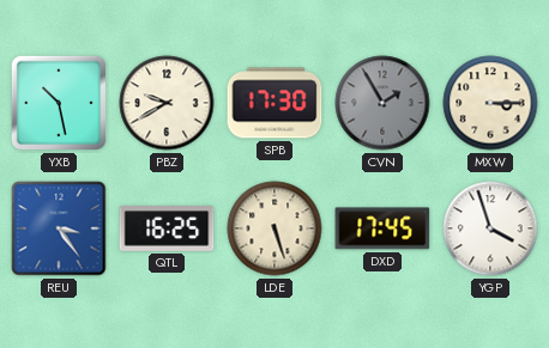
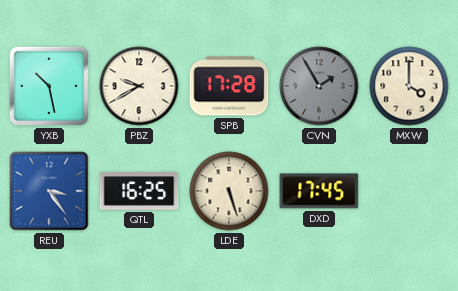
SPB: 17:30 -> 17:28
MXW: 3:15 -> 4:00
YGP: 3:57 -> none
